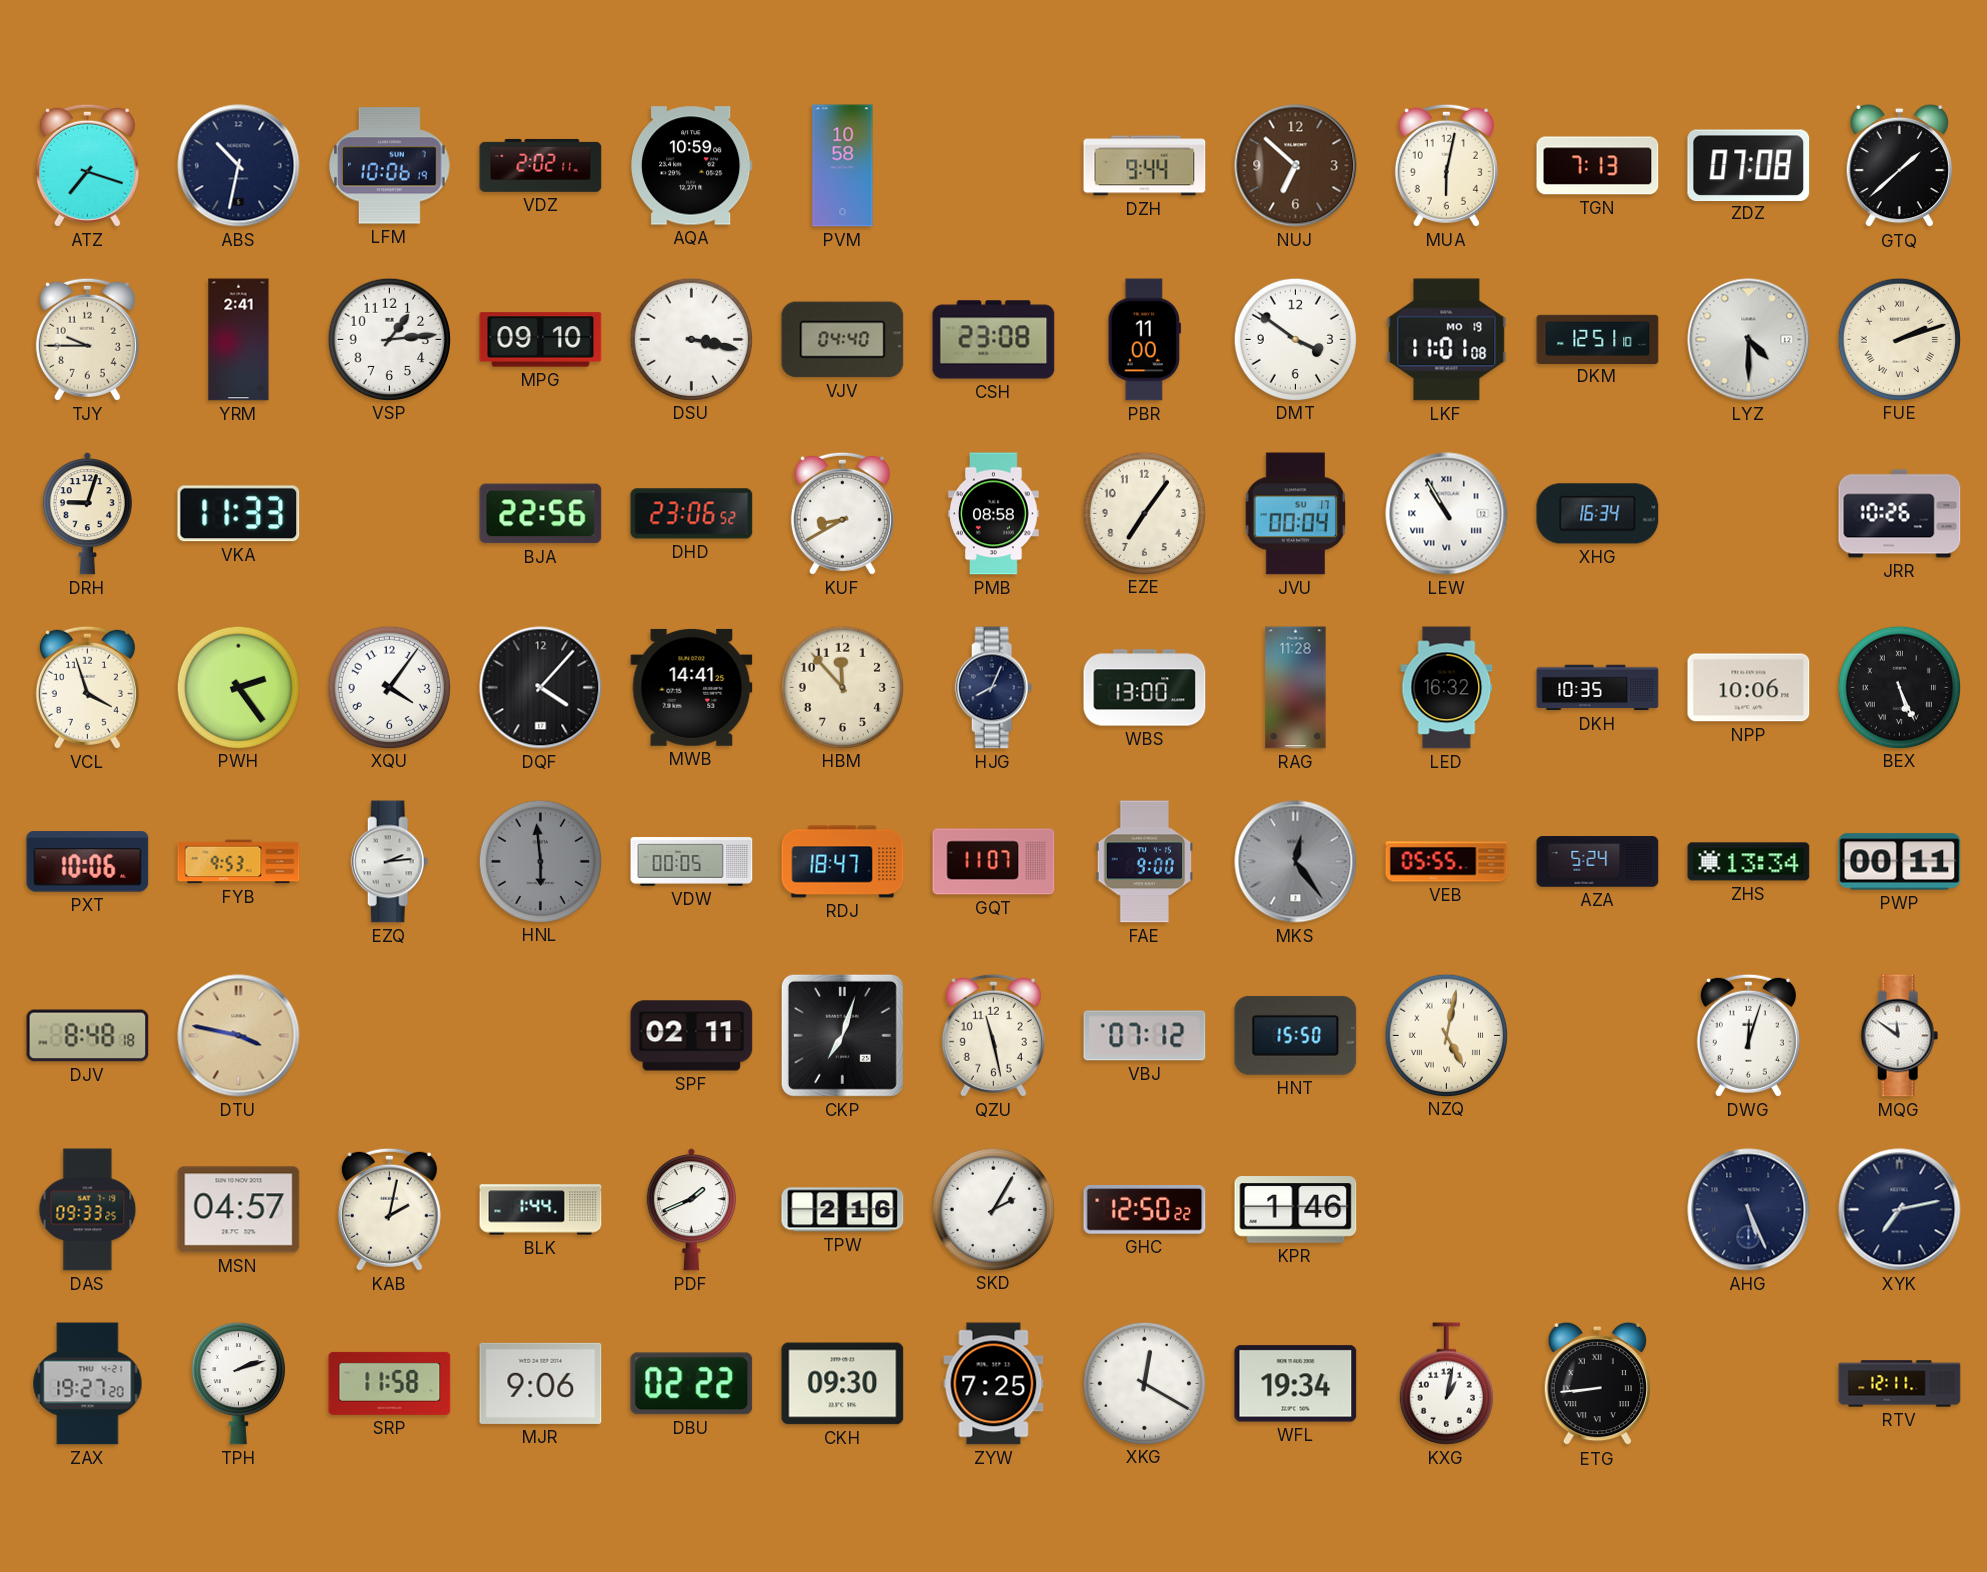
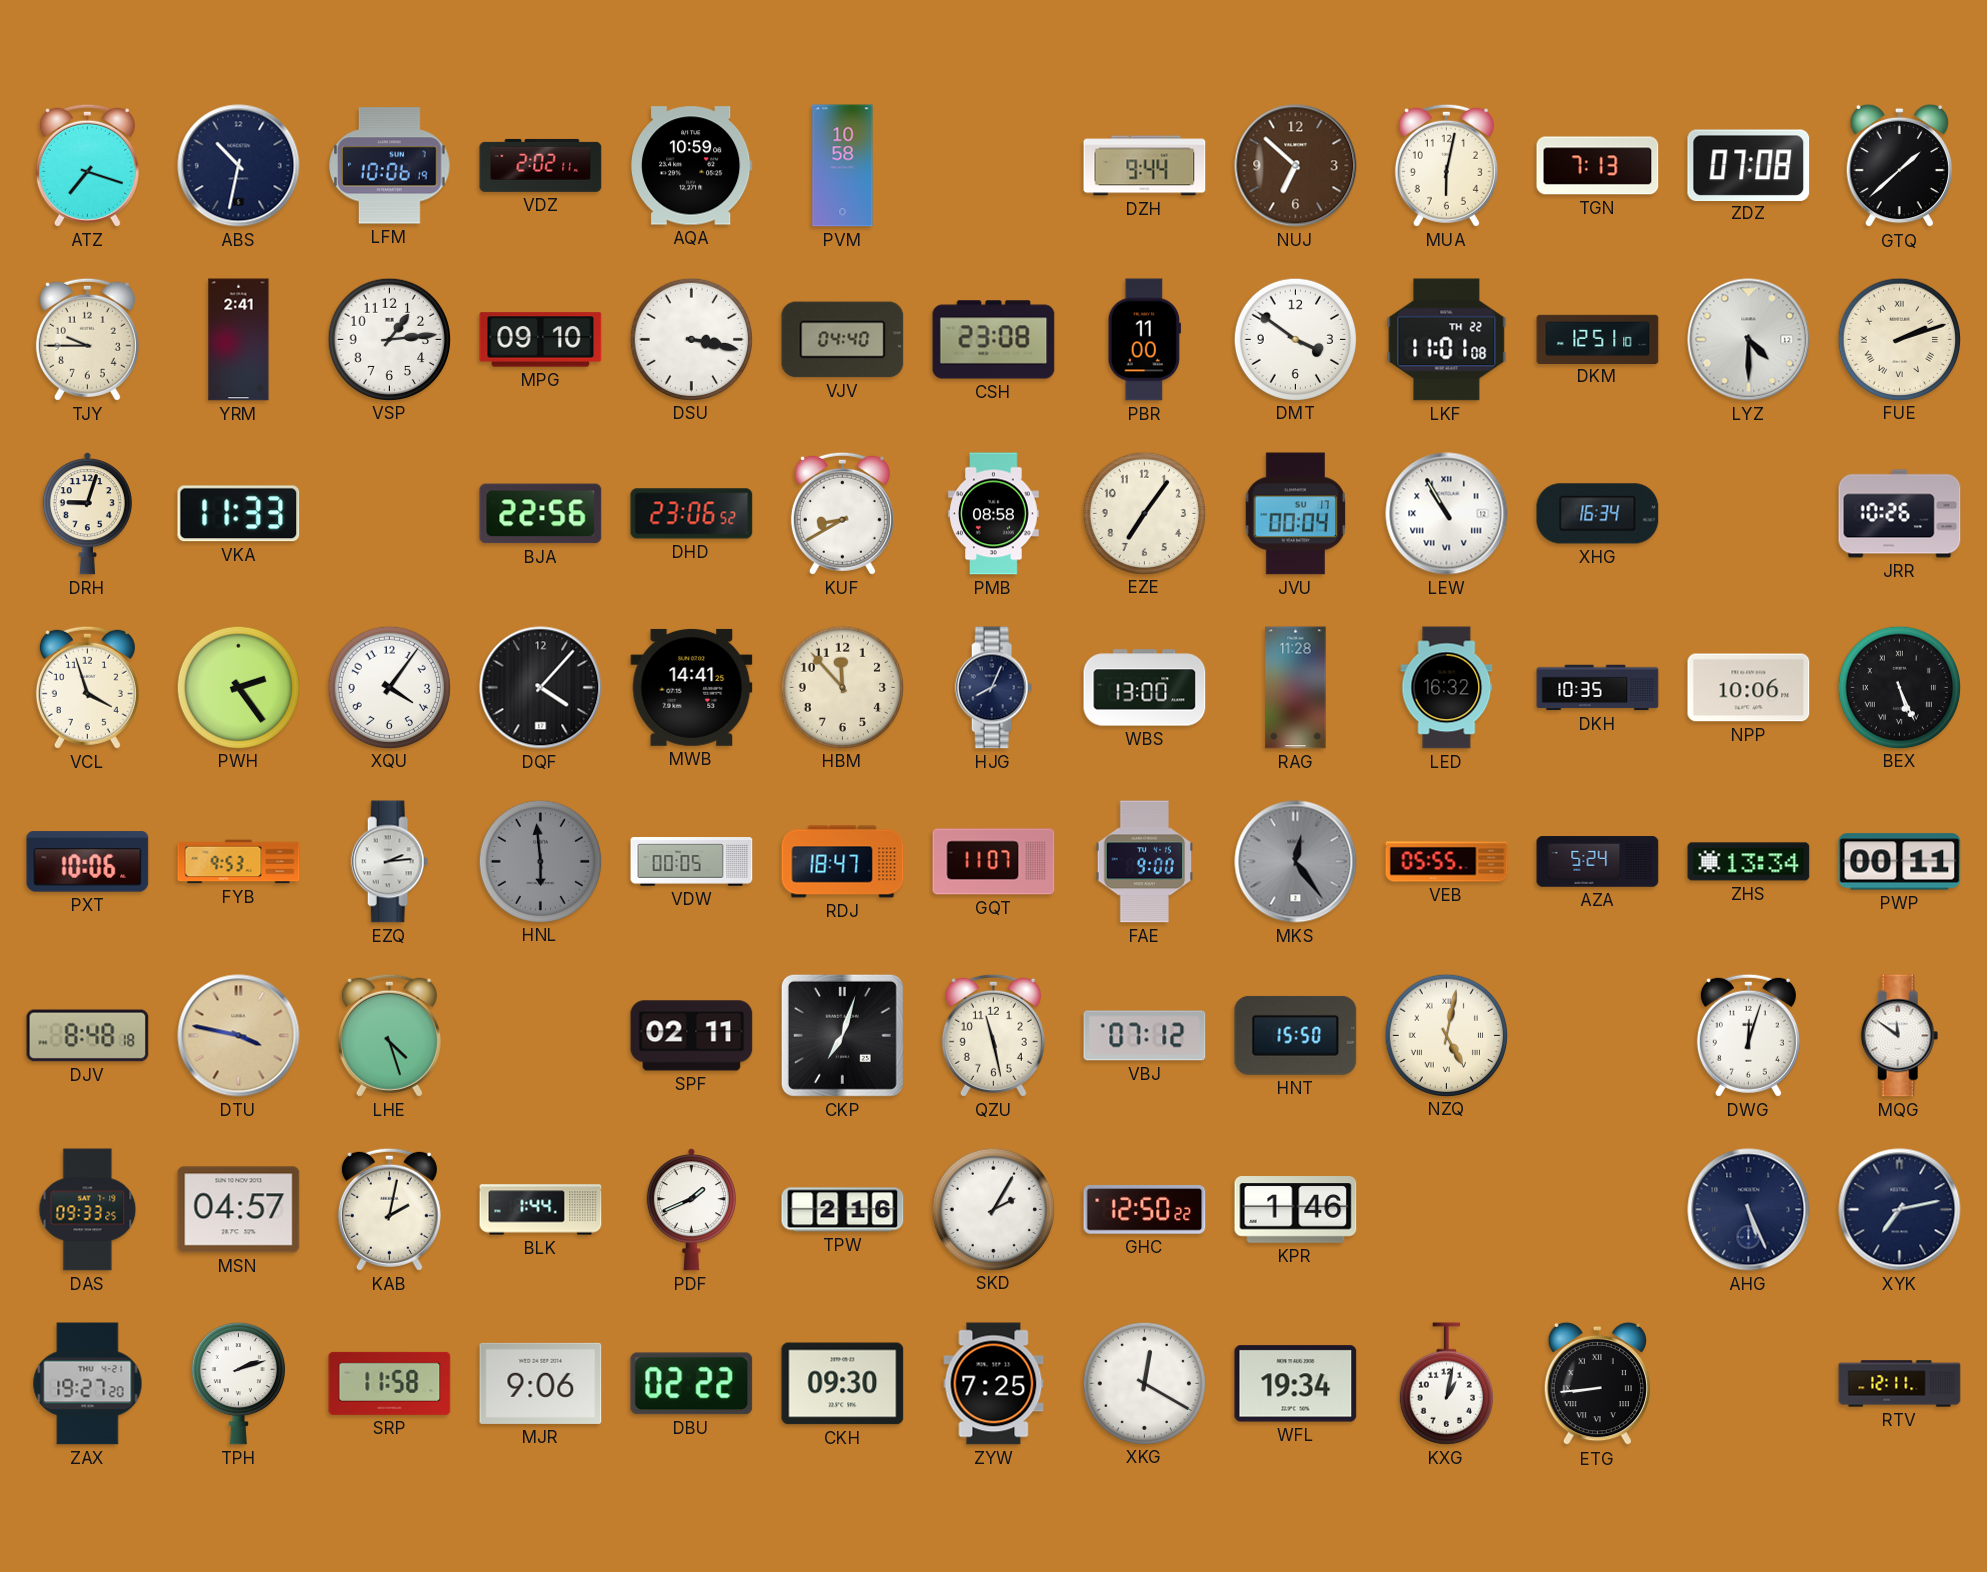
LKF date: MO 19 -> TH 22
LHE: none -> 4:27
